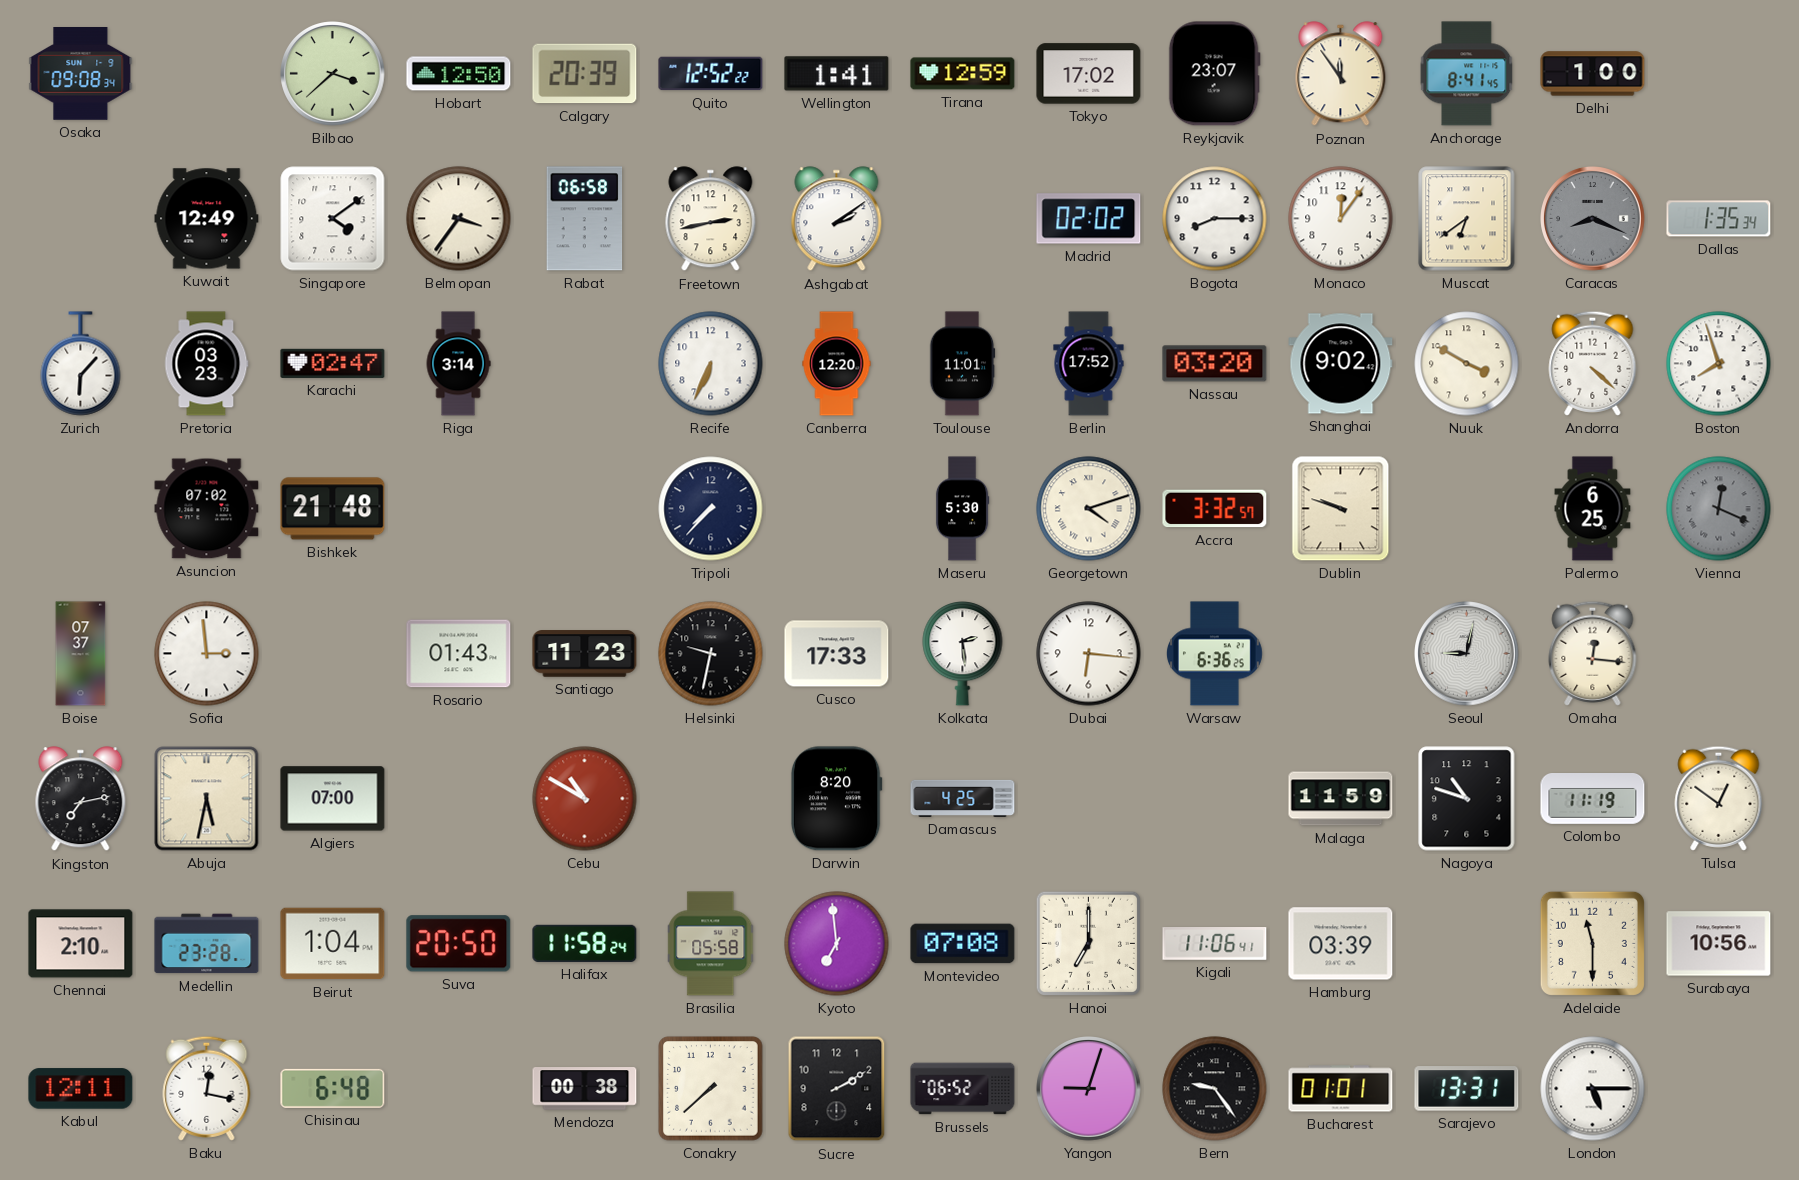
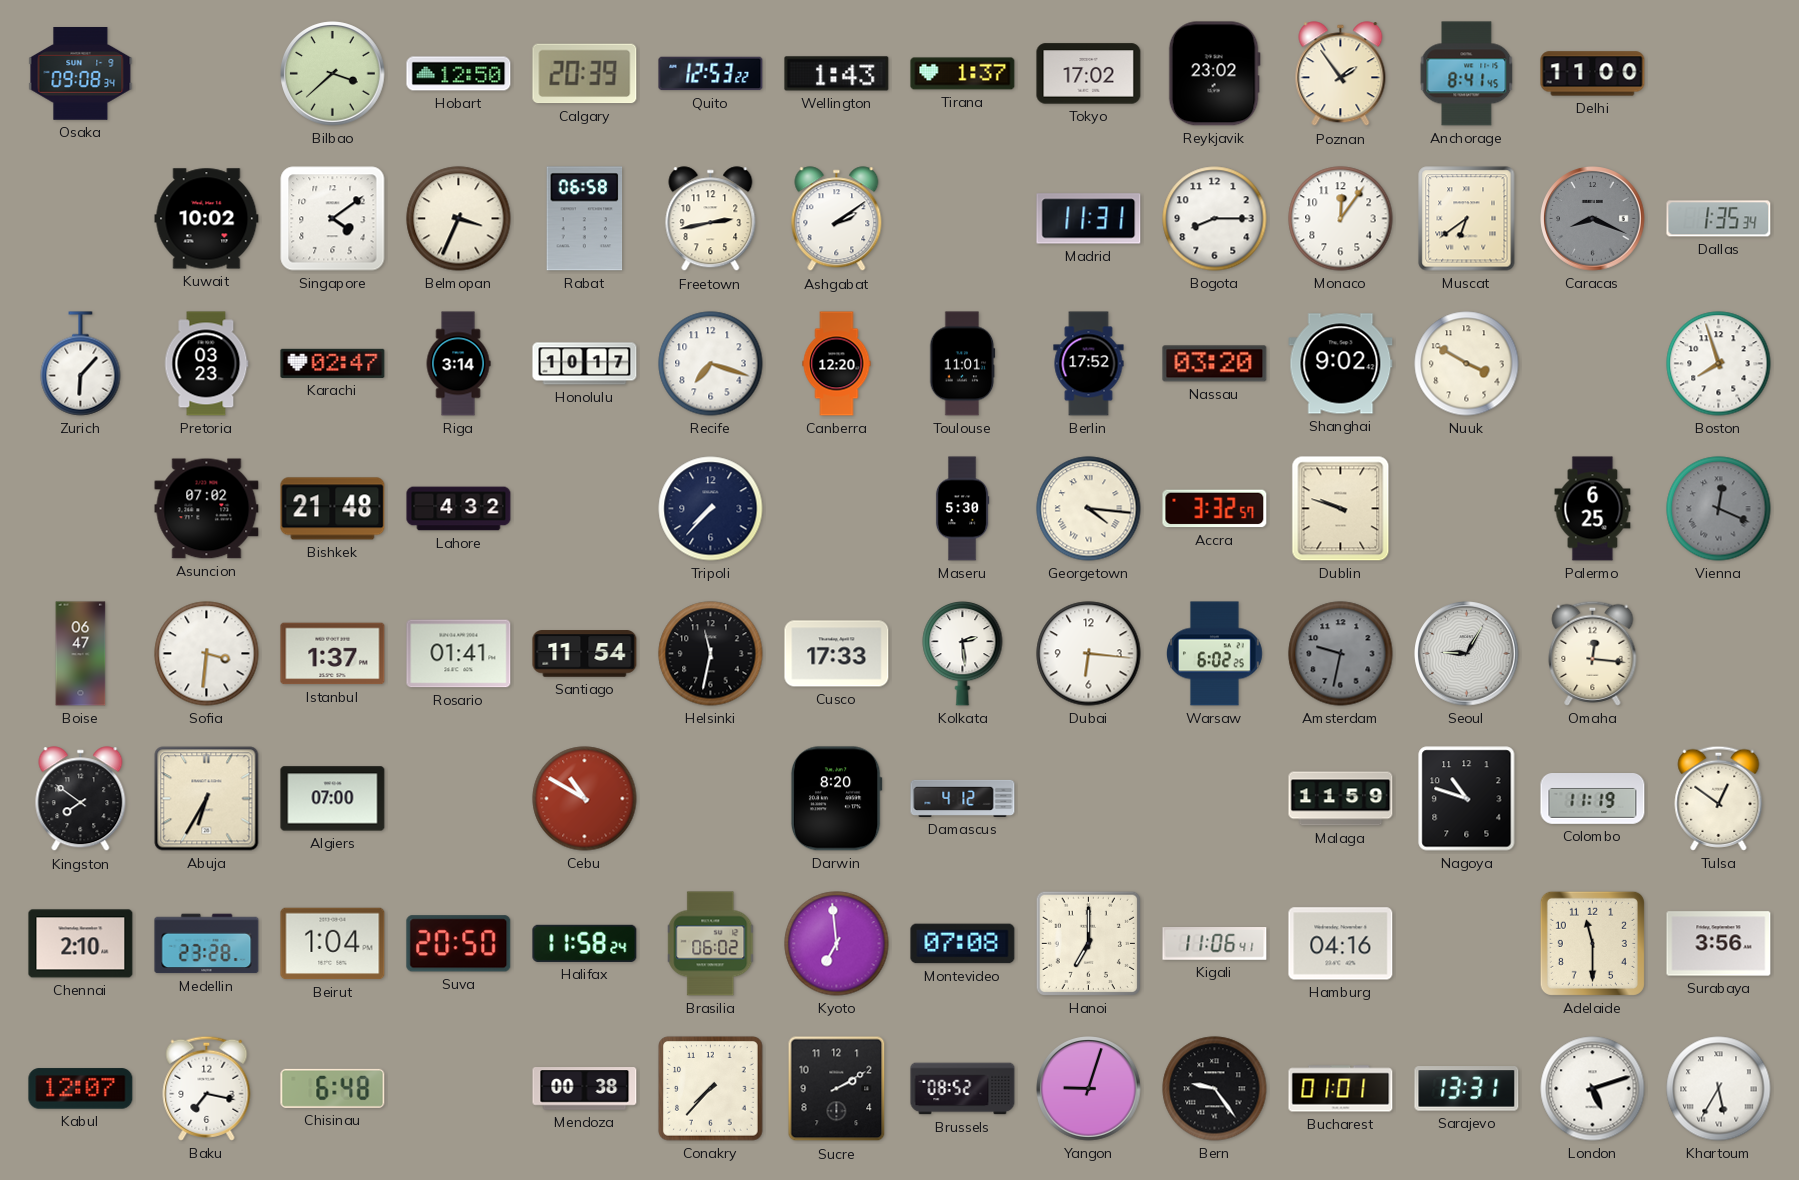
Quito: 12:52 -> 12:53
Wellington: 1:41 -> 1:43
Tirana: 12:59 -> 1:37
Reykjavik: 23:07 -> 23:02
Poznan: 11:54 -> 1:54
Delhi: 1:00 -> 11:00
Kuwait: 12:49 -> 10:02
Belmopan: 3:36 -> 3:34
Madrid: 02:02 -> 11:31
Honolulu: none -> 10:17
Recife: 6:34 -> 7:18
Andorra: 4:22 -> none
Lahore: none -> 4:32
Georgetown: 4:12 -> 4:16
Boise: 07:37 -> 06:47
Sofia: 2:59 -> 3:31
Istanbul: none -> 1:37
Rosario: 01:43 -> 01:41
Santiago: 11:23 -> 11:54
Helsinki: 9:32 -> 11:32
Warsaw: 6:36 -> 6:02
Amsterdam: none -> 9:32
Seoul: 9:02 -> 9:05
Kingston: 7:13 -> 7:51
Abuja: 5:32 -> 6:35
Damascus: 4:25 -> 4:12
Brasilia: 05:58 -> 06:02
Hamburg: 03:39 -> 04:16
Surabaya: 10:56 -> 3:56
Kabul: 12:11 -> 12:07
Baku: 12:17 -> 7:17
Conakry: 7:38 -> 7:37
Brussels: 06:52 -> 08:52
London: 5:15 -> 5:12
Khartoum: none -> 5:35
